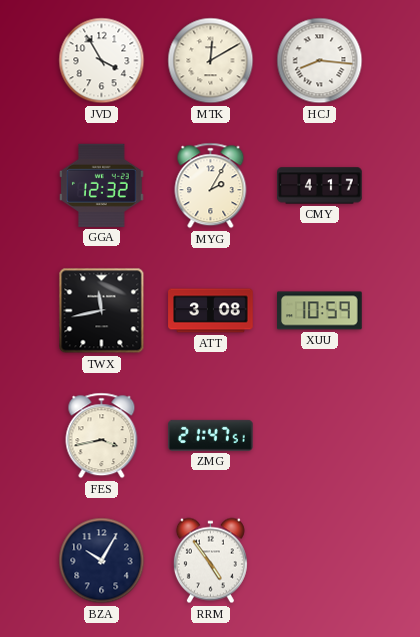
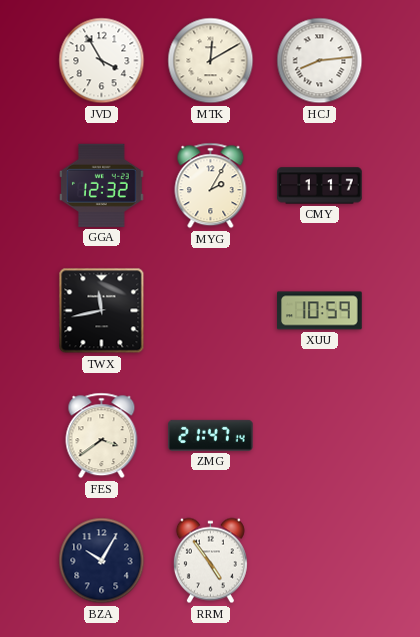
HCJ: 8:16 -> 8:14
CMY: 4:17 -> 1:17
ATT: 3:08 -> none
FES: 3:43 -> 3:39
ZMG: 21:47:51 -> 21:47:14
